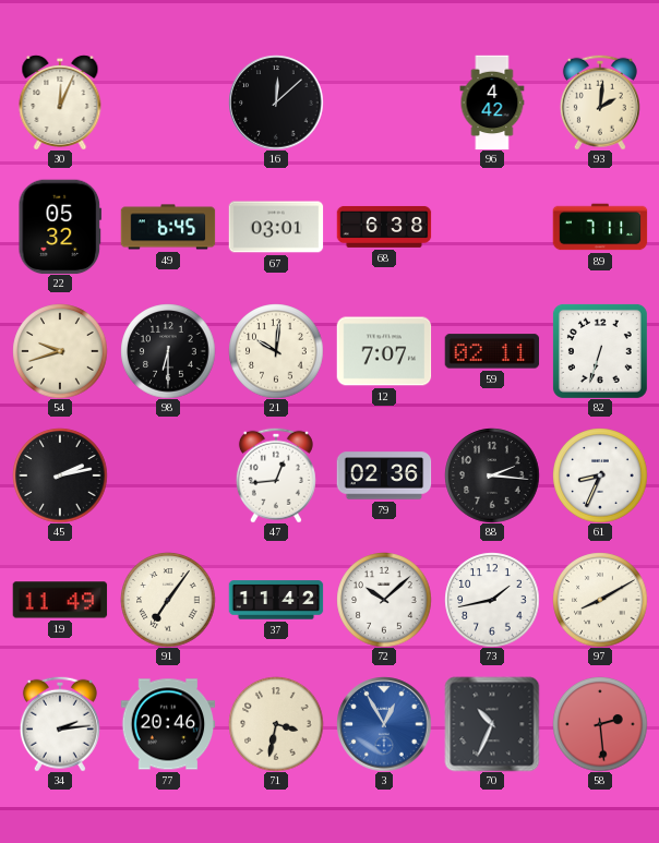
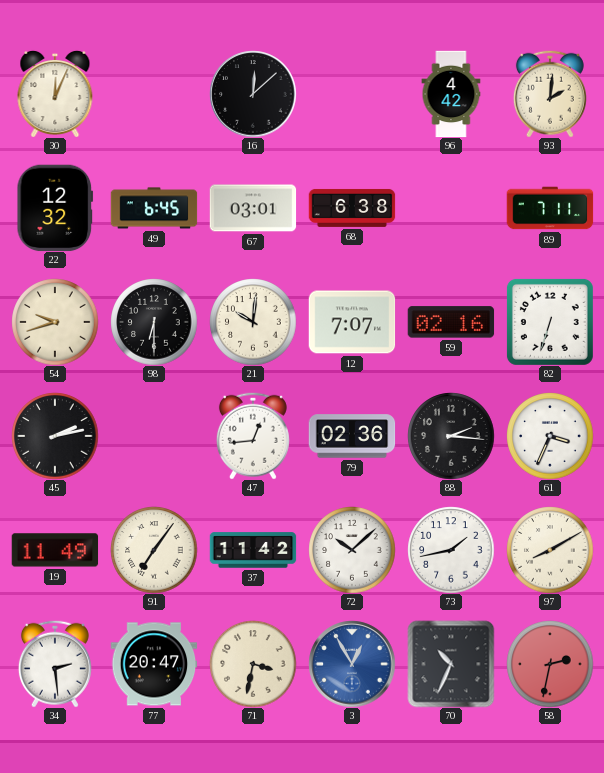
22: 05:32 -> 12:32
59: 02:11 -> 02:16
61: 8:34 -> 3:34
34: 2:14 -> 2:29
77: 20:46 -> 20:47
58: 2:29 -> 2:32
